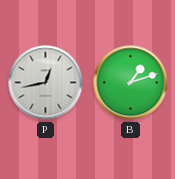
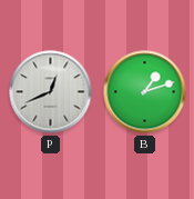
P: 12:43 -> 12:41
